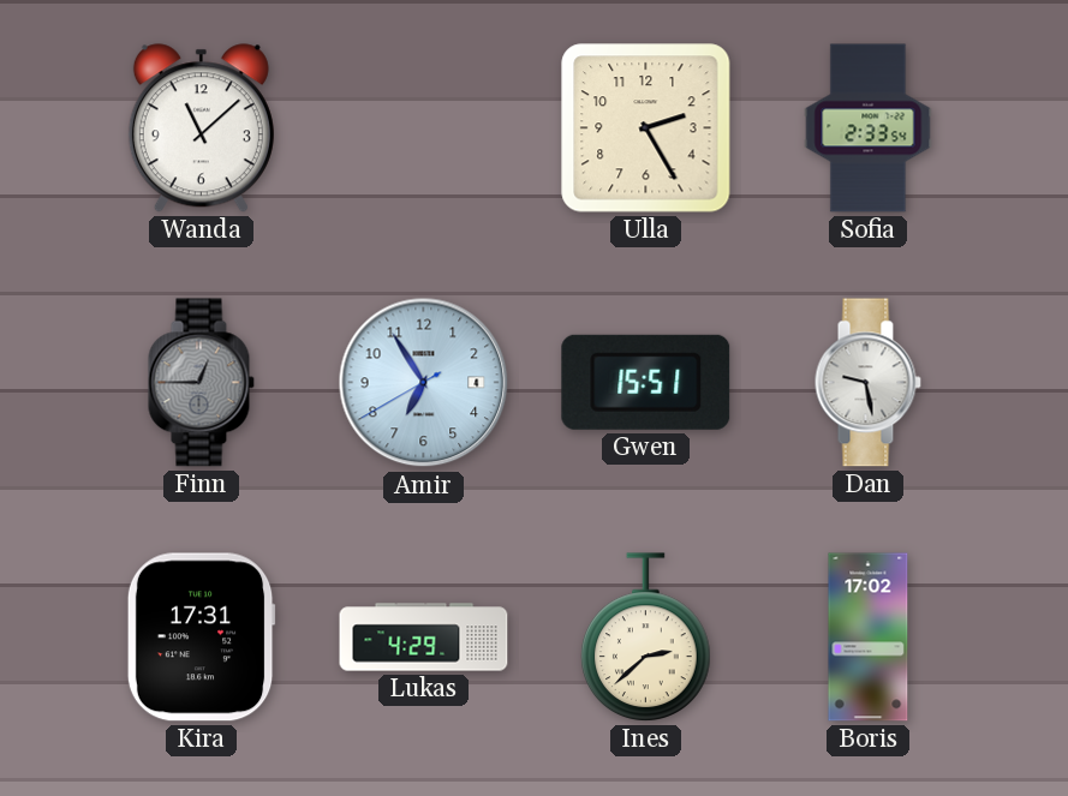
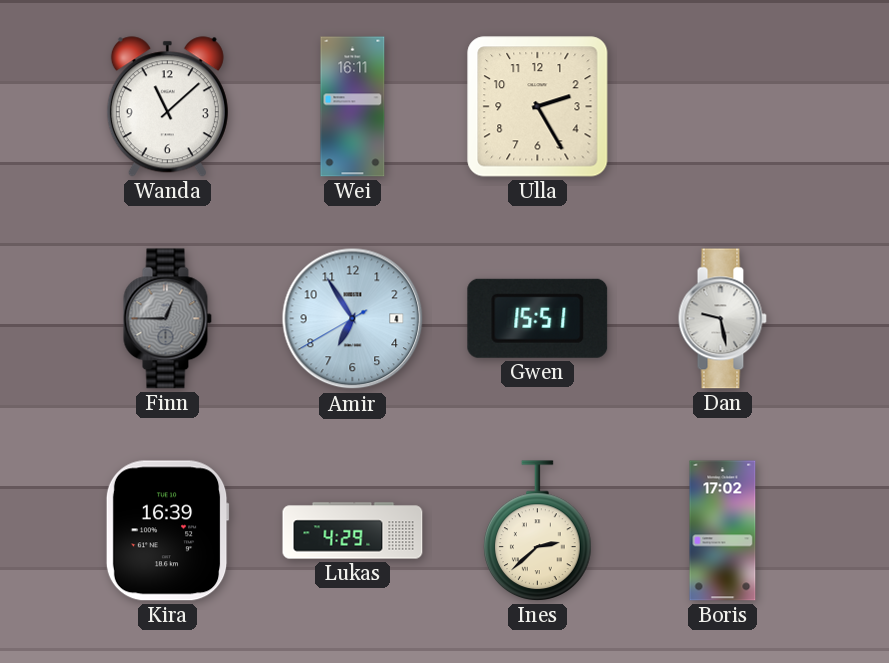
Wei: none -> 16:11
Sofia: 2:33 -> none
Kira: 17:31 -> 16:39
